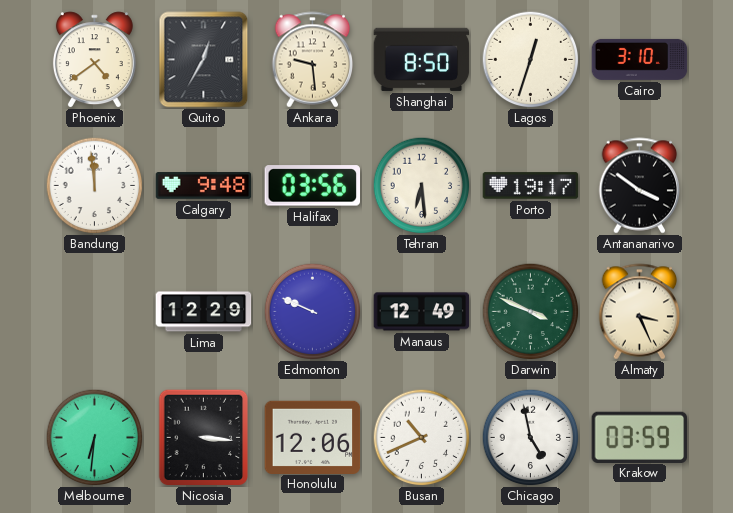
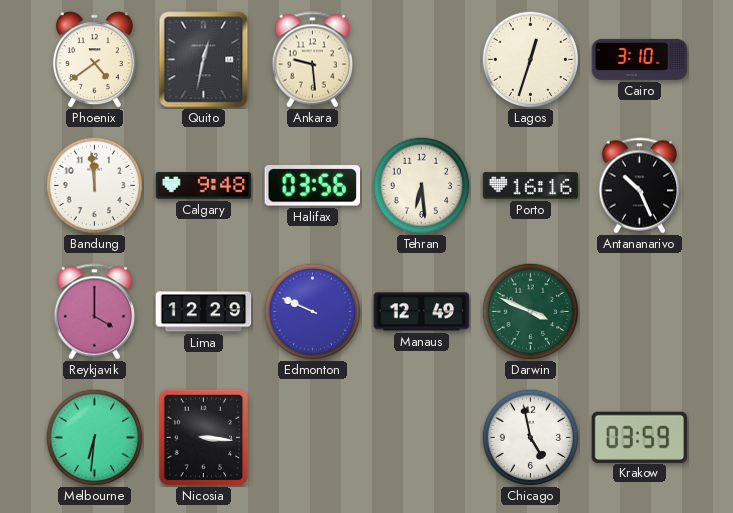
Quito: 12:35 -> 12:32
Shanghai: 8:50 -> none
Porto: 19:17 -> 16:16
Antananarivo: 3:51 -> 10:26
Reykjavik: none -> 4:00
Almaty: 3:26 -> none
Honolulu: 12:06 -> none
Busan: 10:41 -> none
